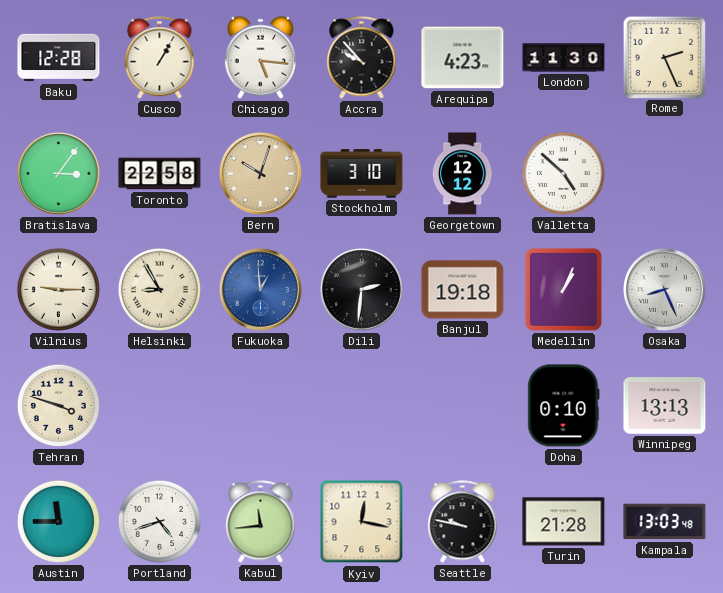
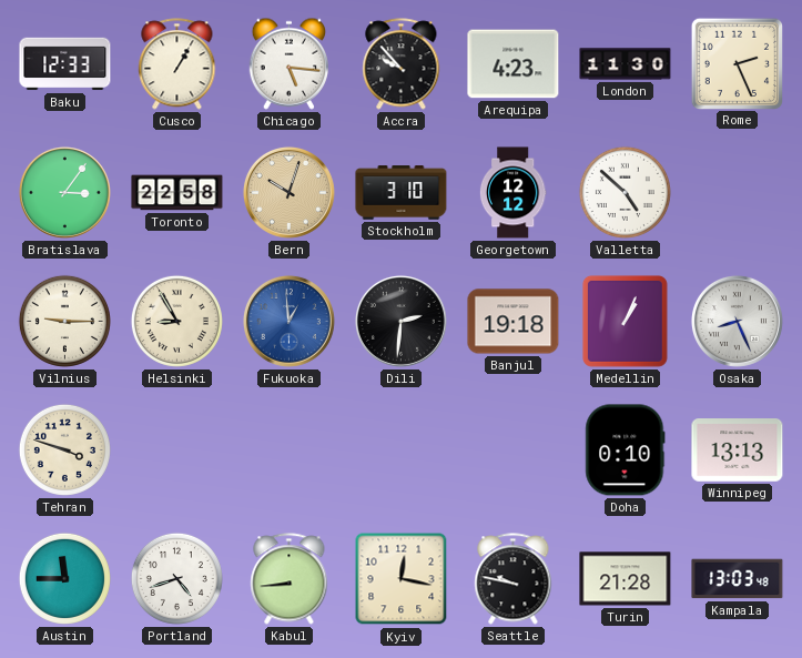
Baku: 12:28 -> 12:33
Kabul: 11:44 -> 8:44
